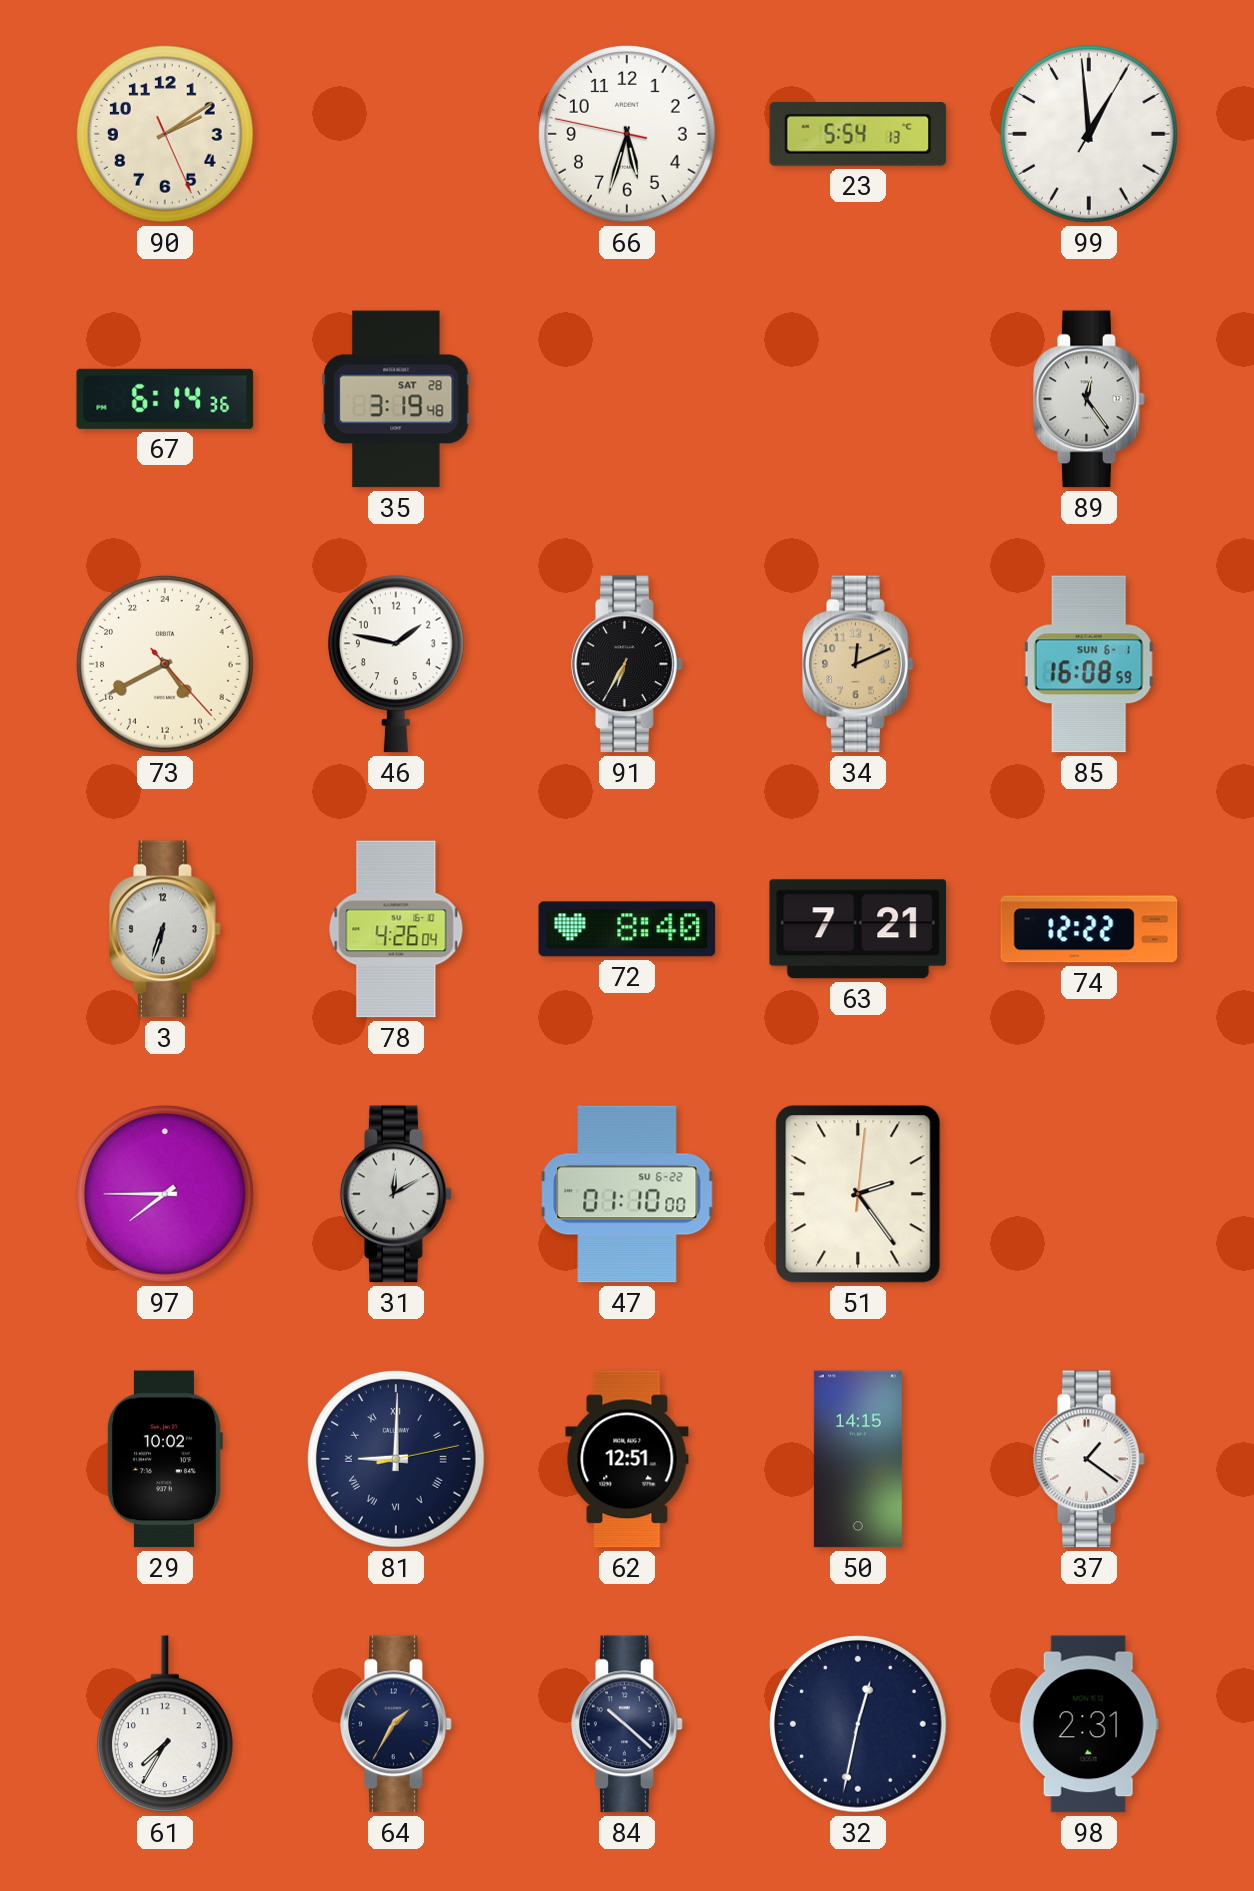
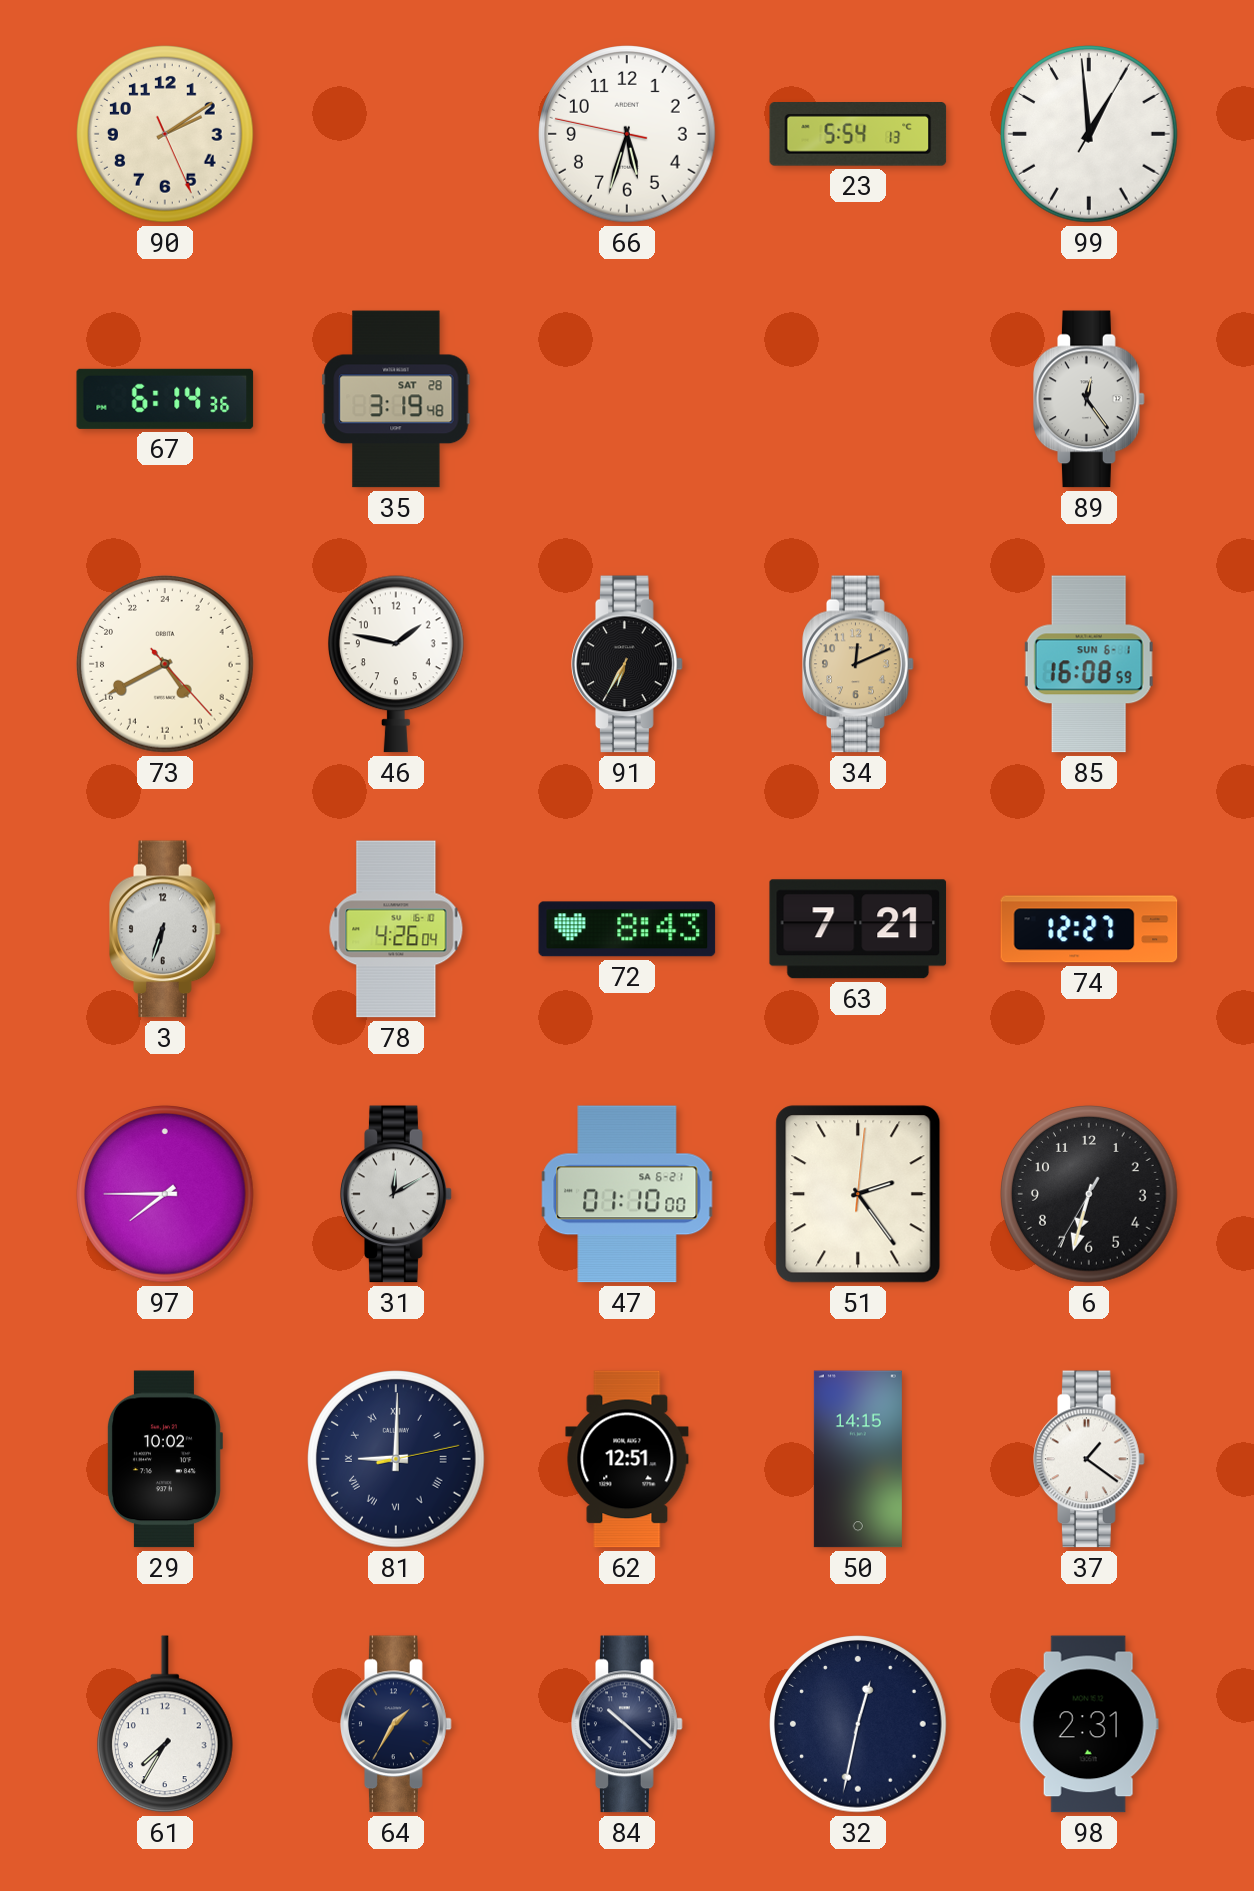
72: 8:40 -> 8:43
74: 12:22 -> 12:27
47 date: SU 6-22 -> SA 6-21
6: none -> 6:32
